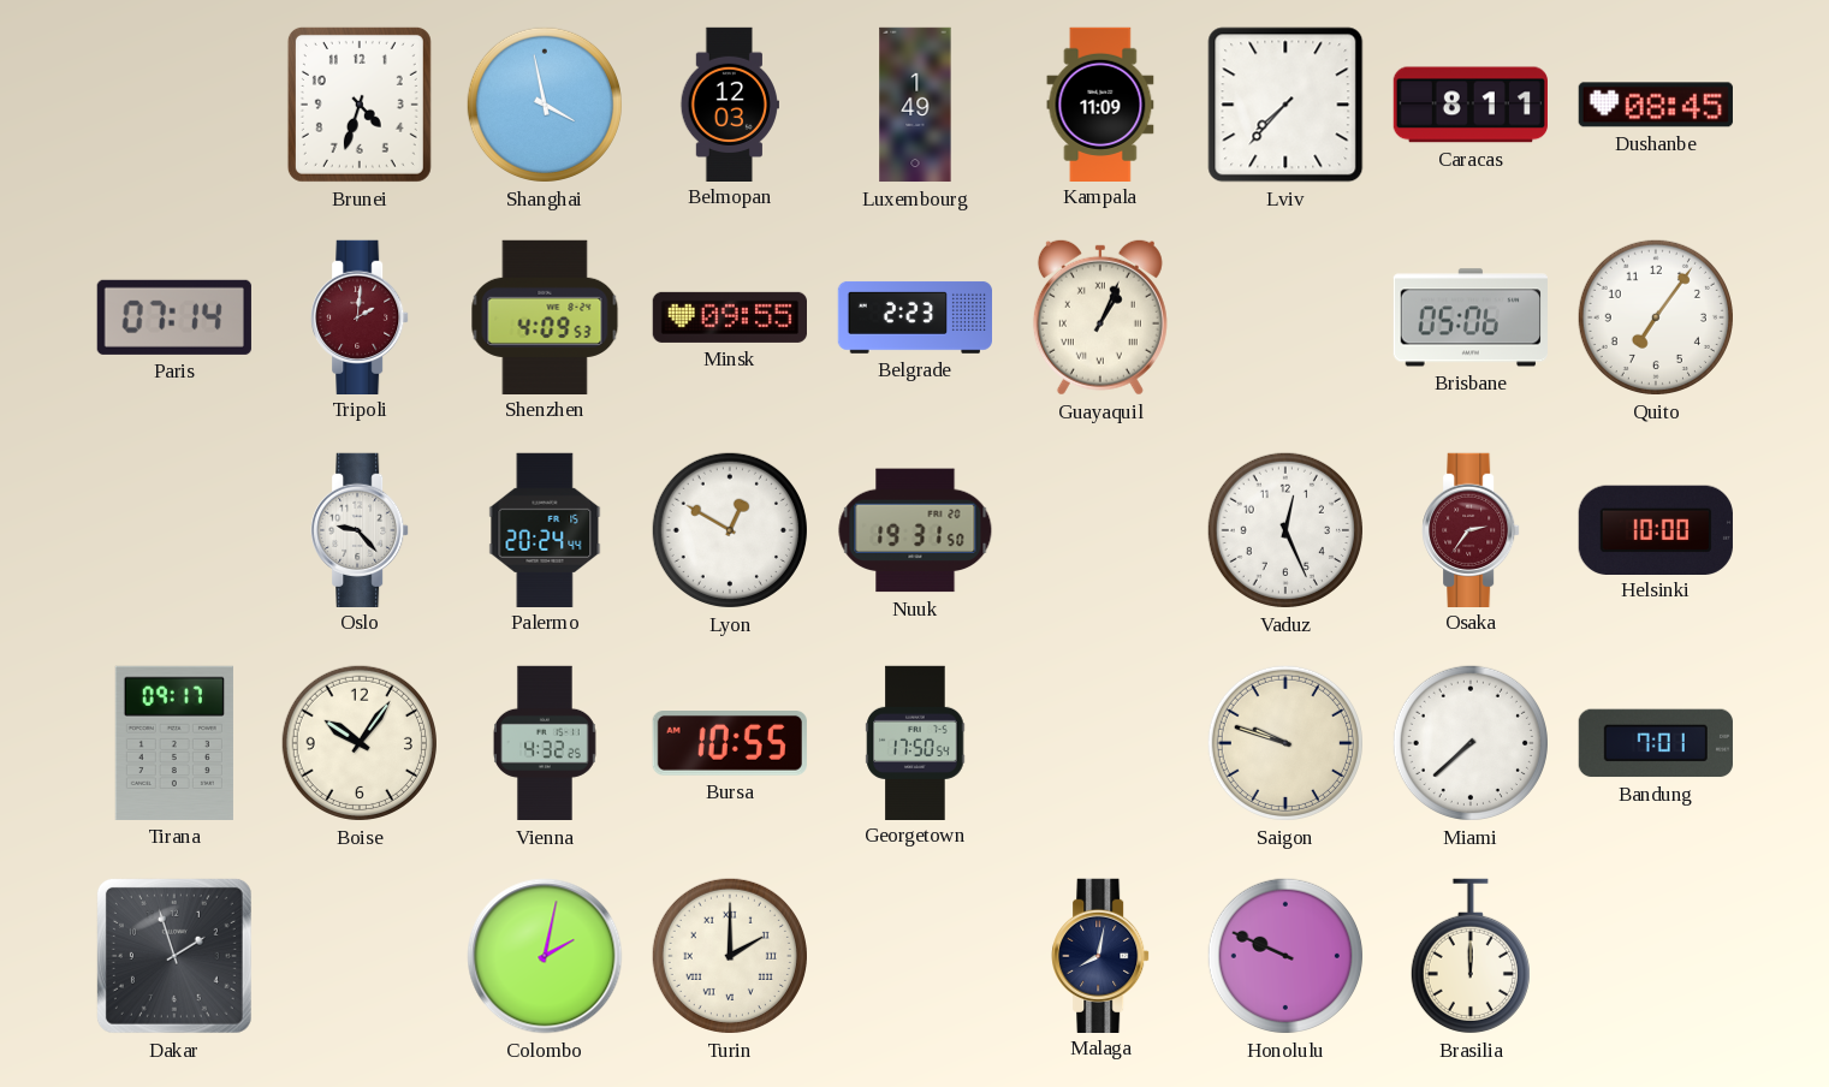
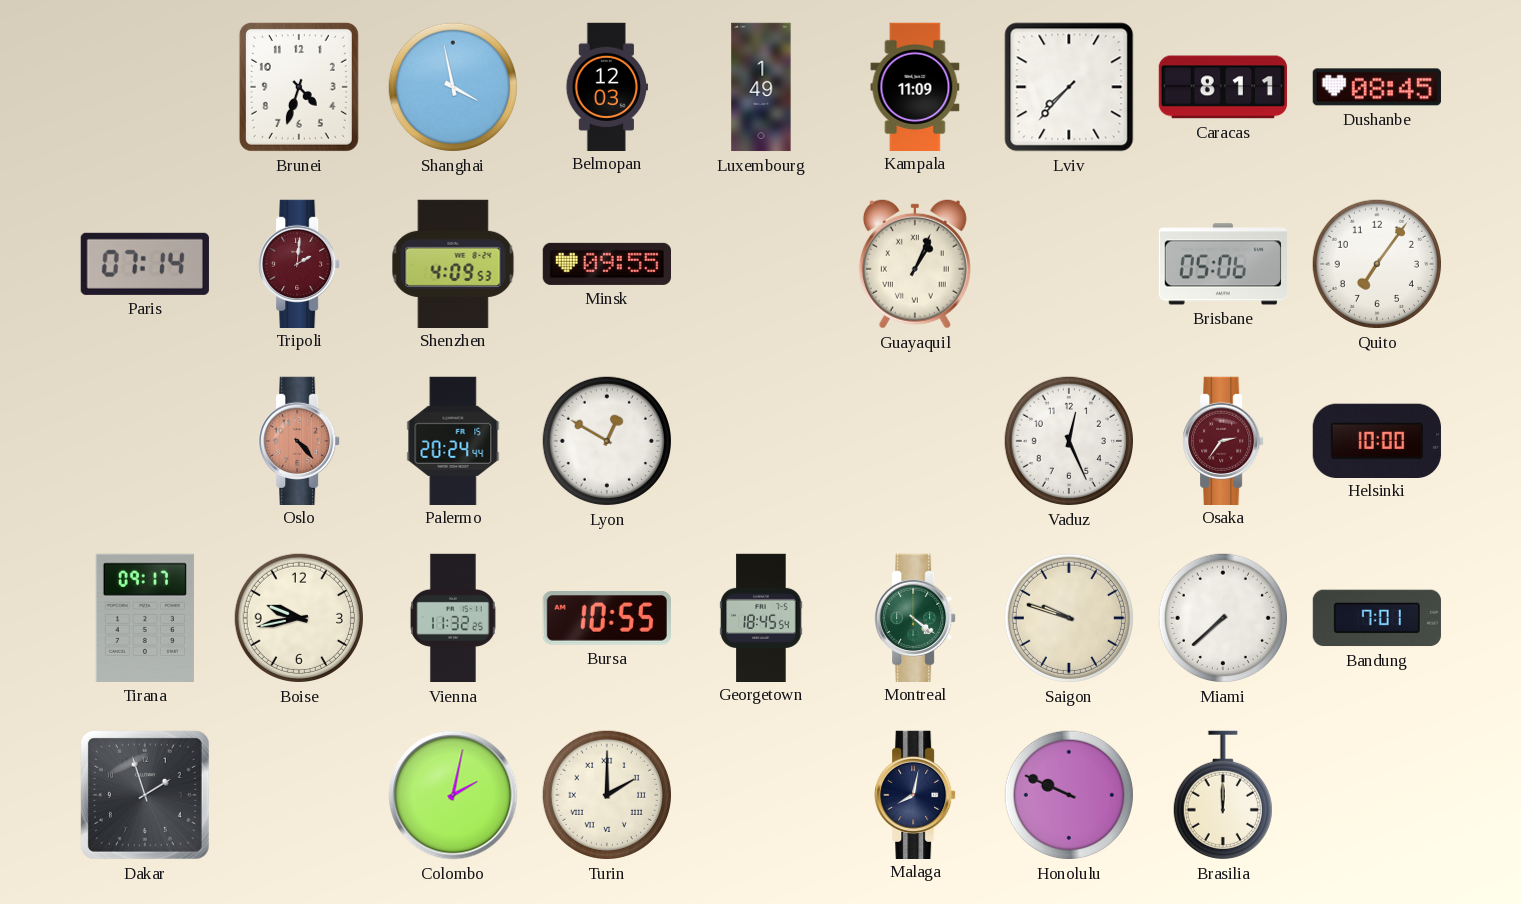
Belgrade: 2:23 -> none
Oslo: 9:23 -> 4:23
Oslo dial: white -> salmon
Nuuk: 19:31 -> none
Boise: 10:06 -> 9:43
Vienna: 4:32 -> 11:32
Georgetown: 17:50 -> 18:45
Montreal: none -> 4:21
